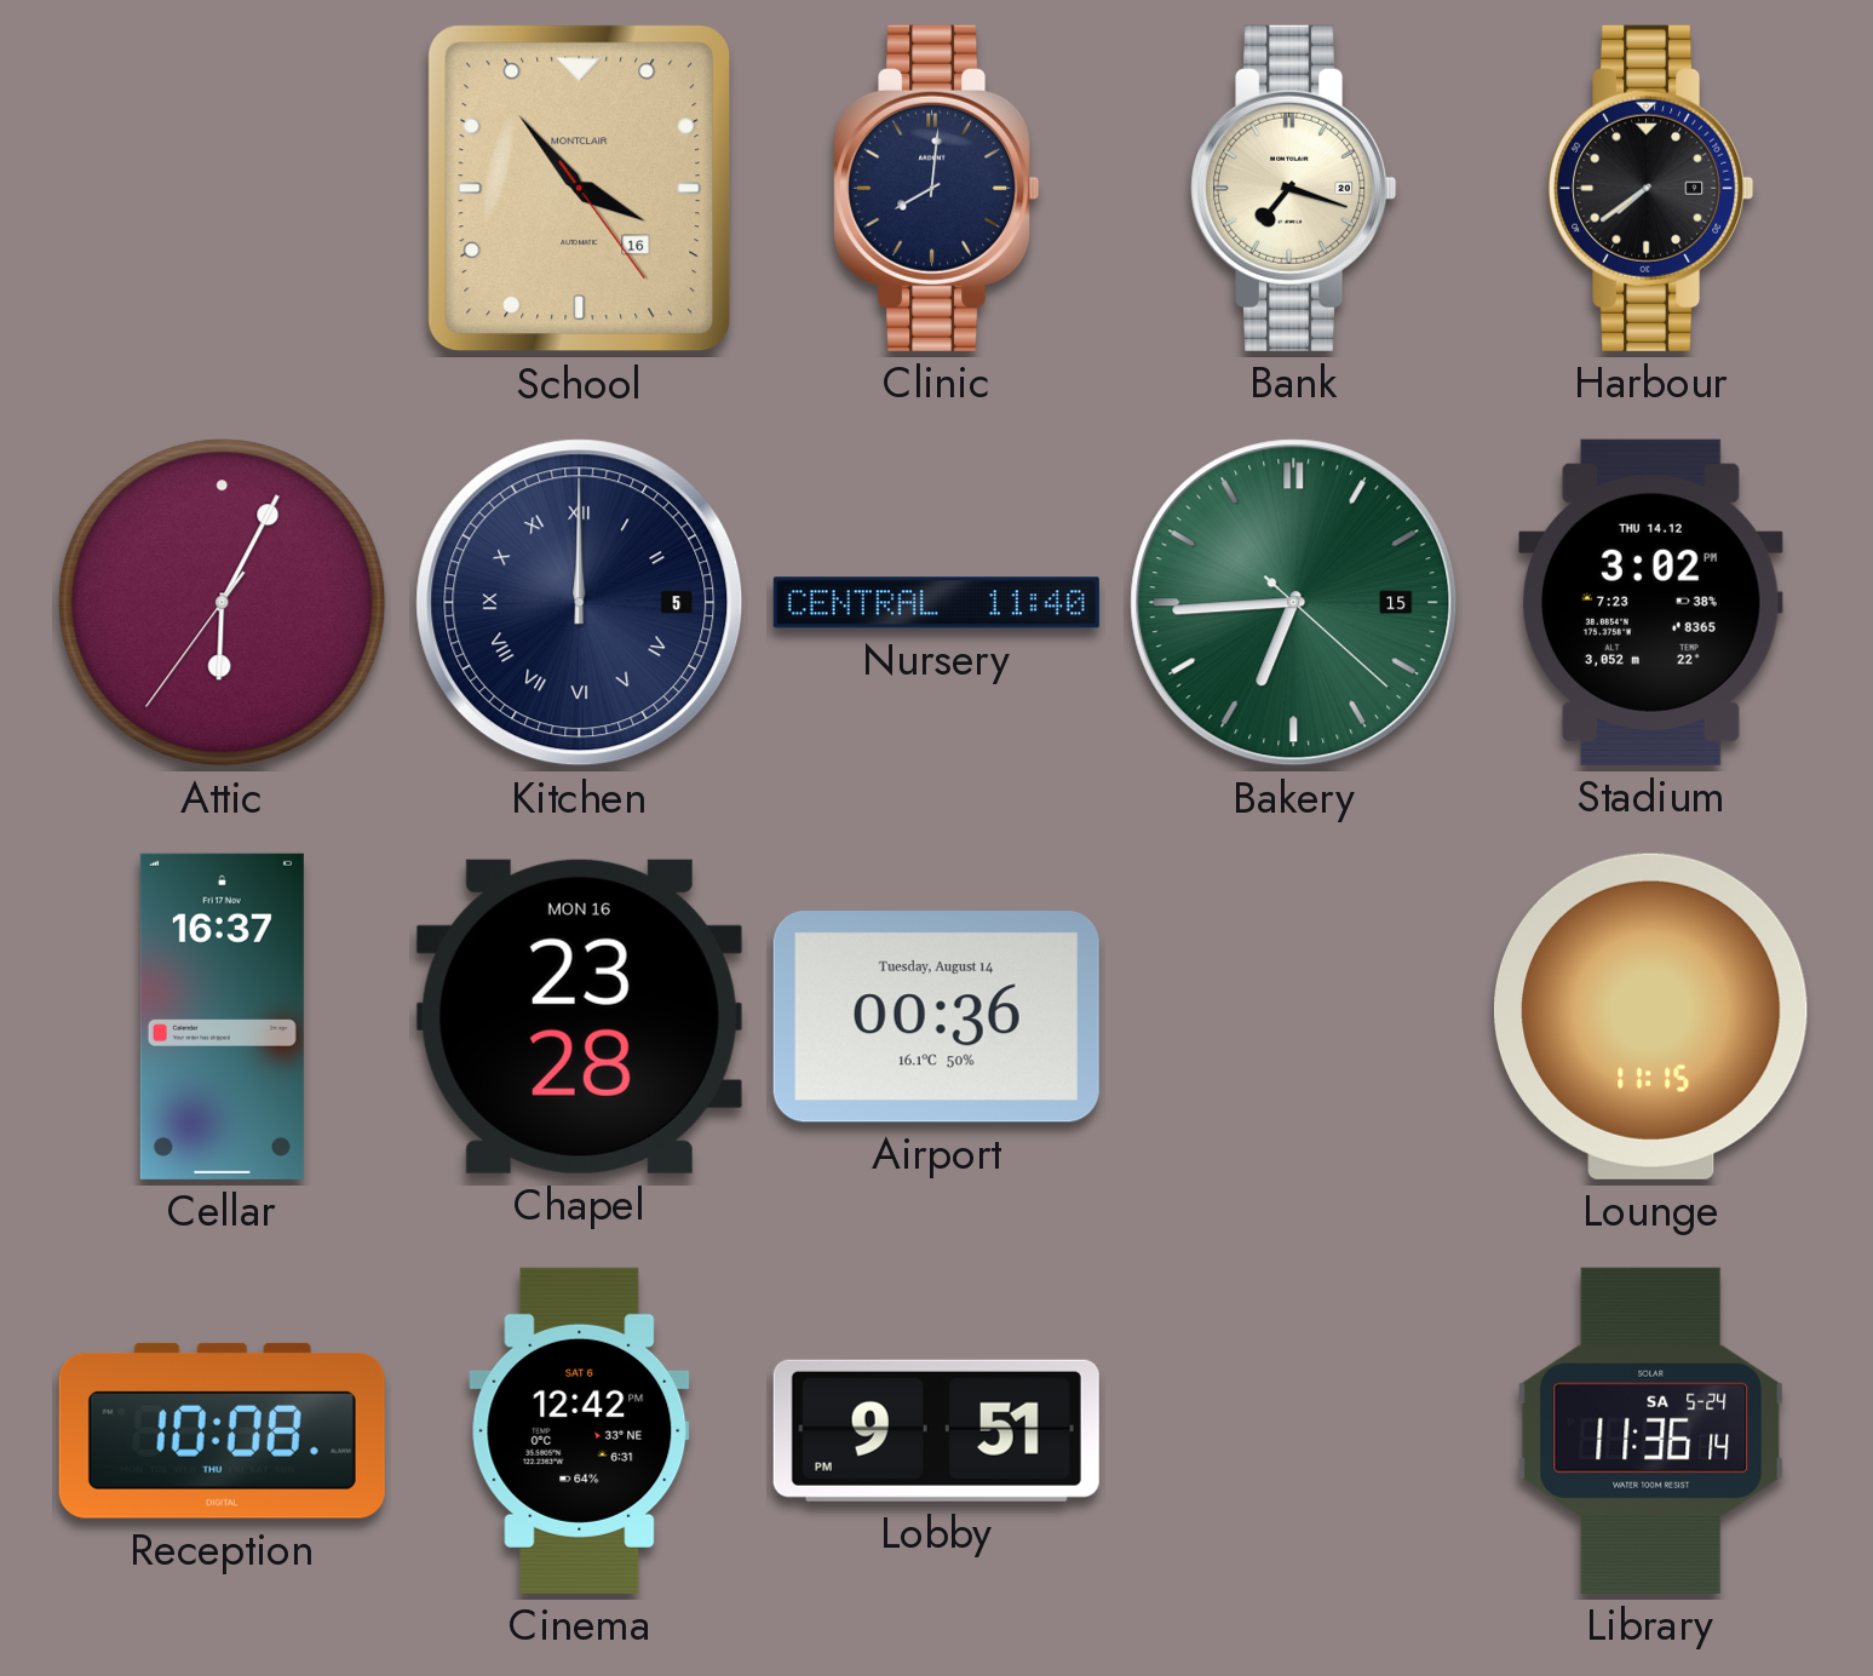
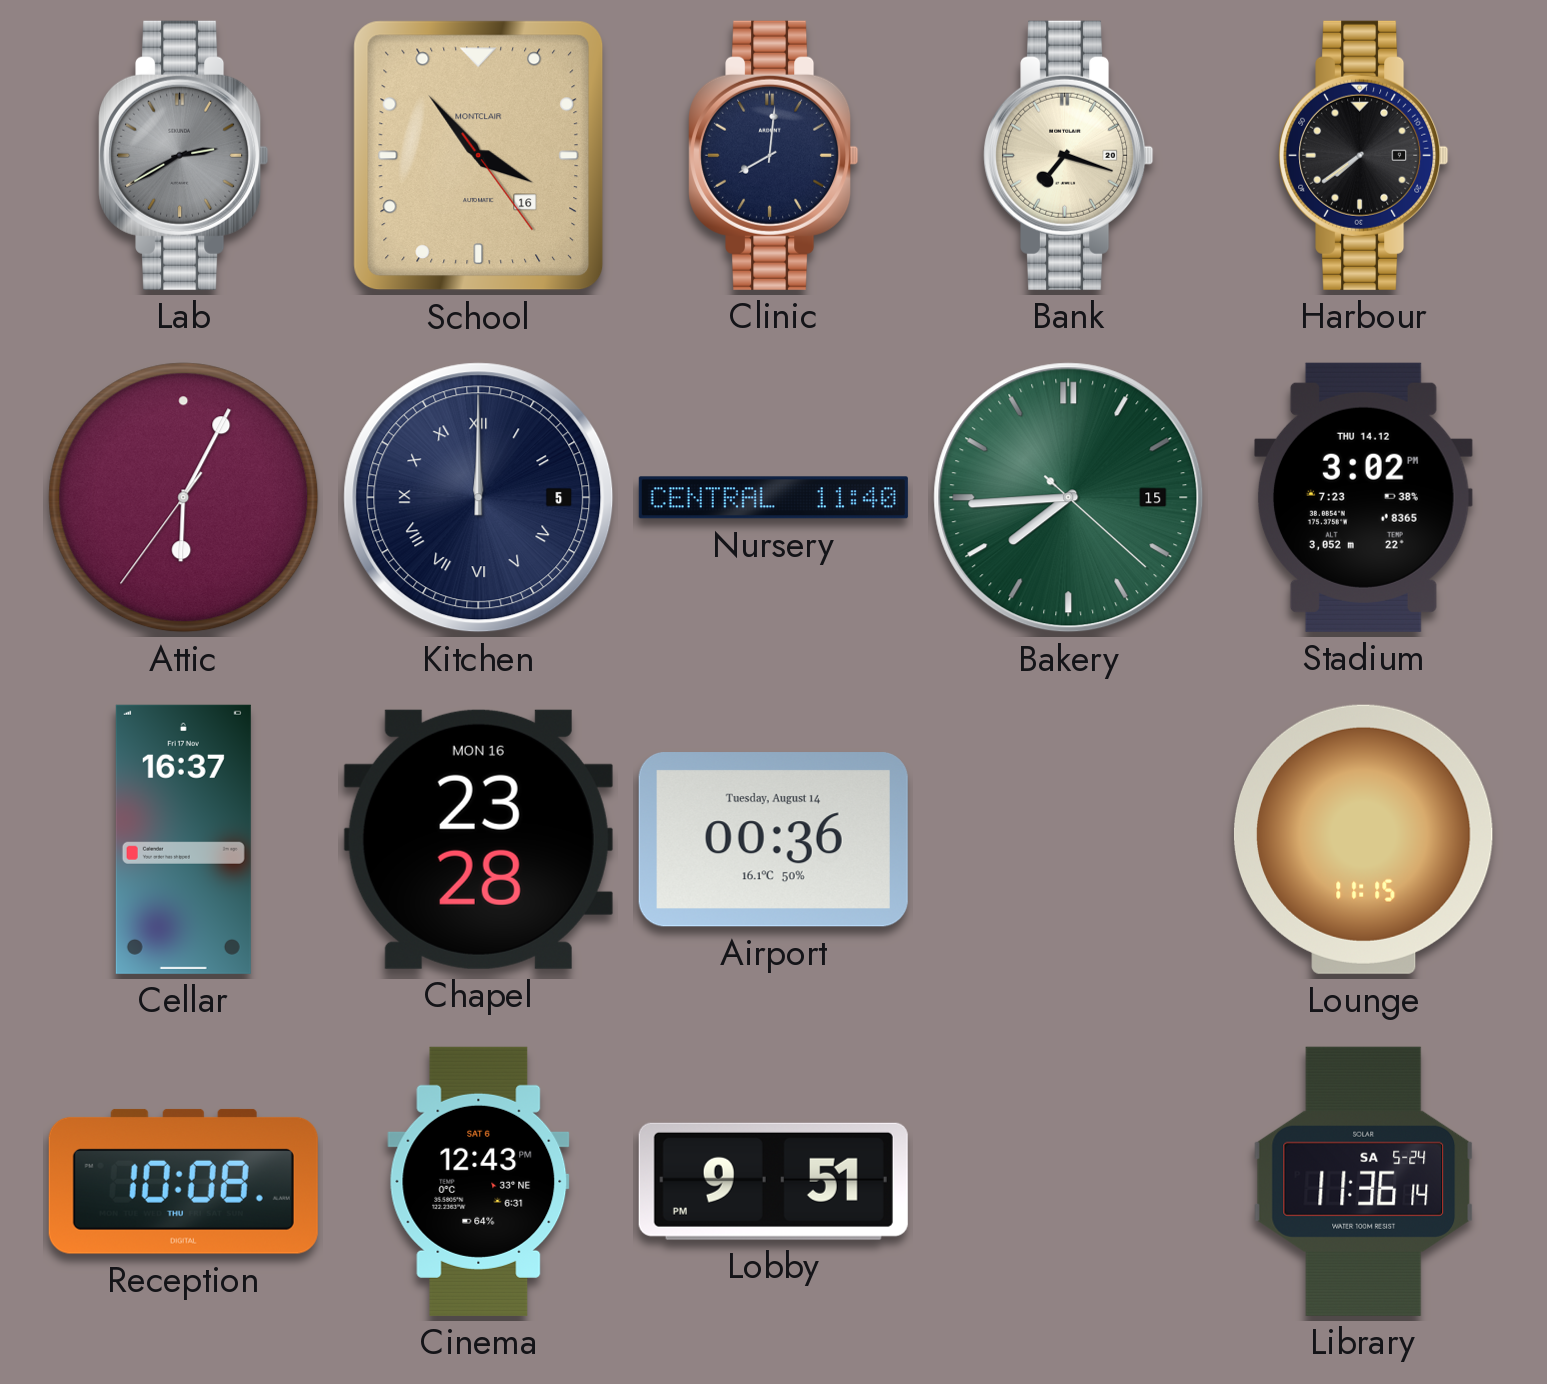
Lab: none -> 2:40
Bakery: 6:44 -> 7:44
Cinema: 12:42 -> 12:43
